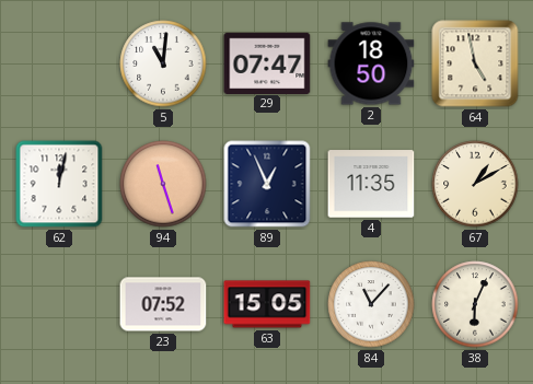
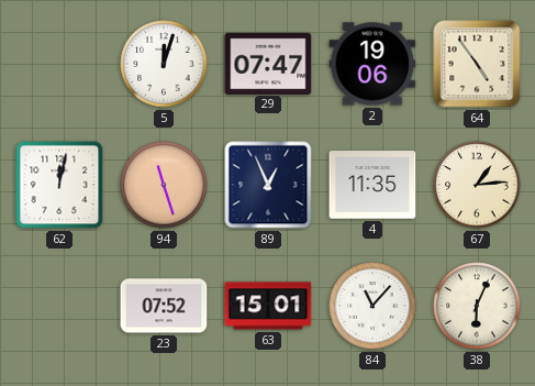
5: 11:01 -> 12:03
2: 18:50 -> 19:06
64: 4:58 -> 4:54
67: 1:10 -> 1:14
63: 15:05 -> 15:01
